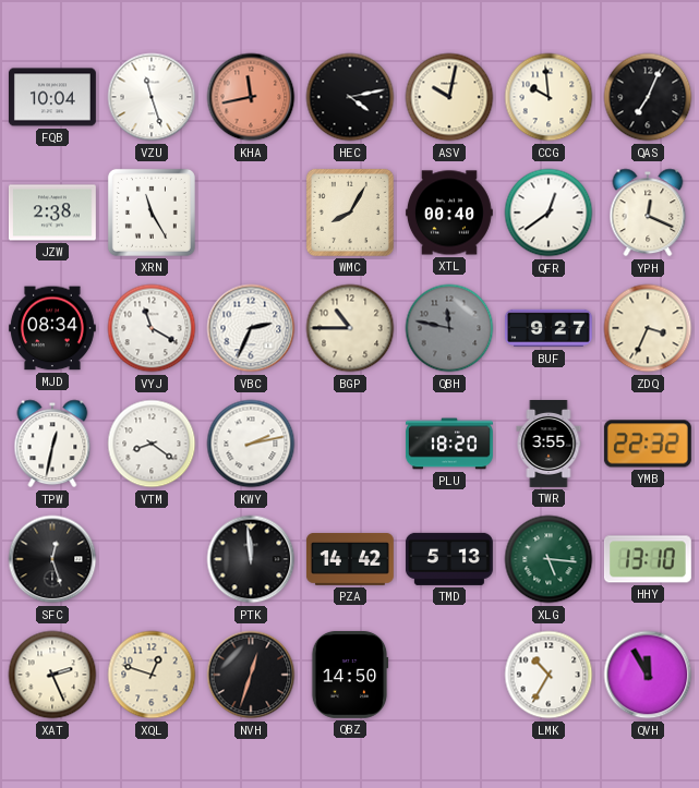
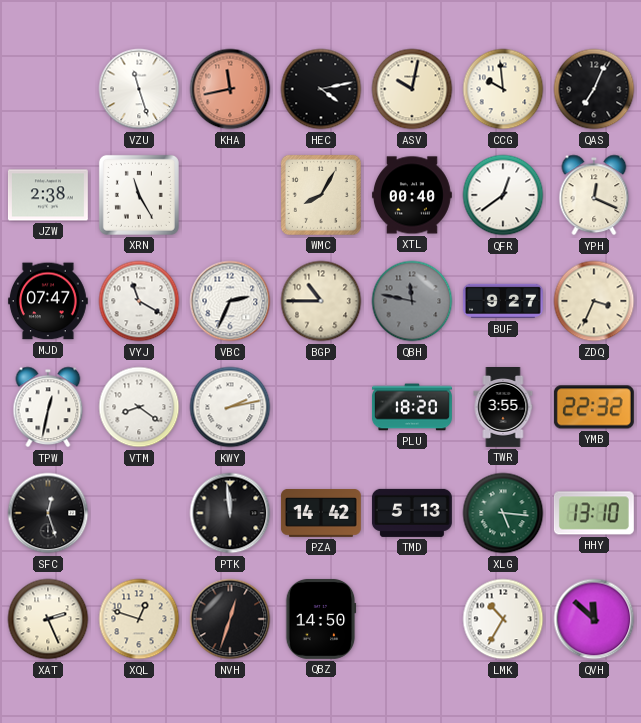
FQB: 10:04 -> none
MJD: 08:34 -> 07:47
QVH: 11:55 -> 11:52
